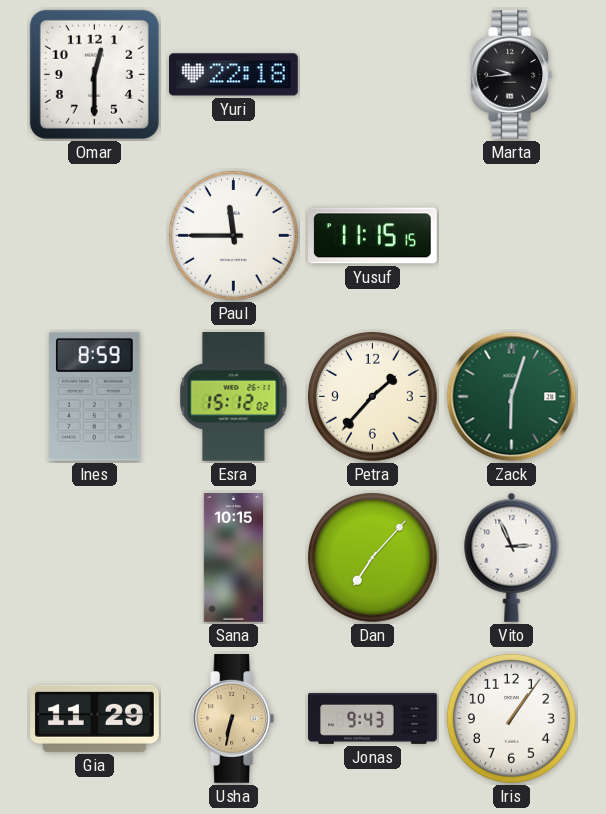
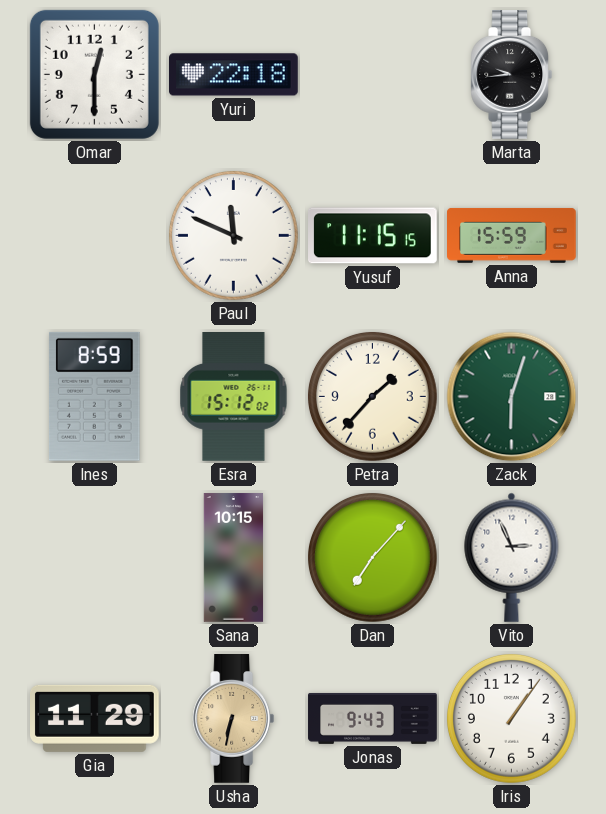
Paul: 11:45 -> 11:49
Anna: none -> 15:59
